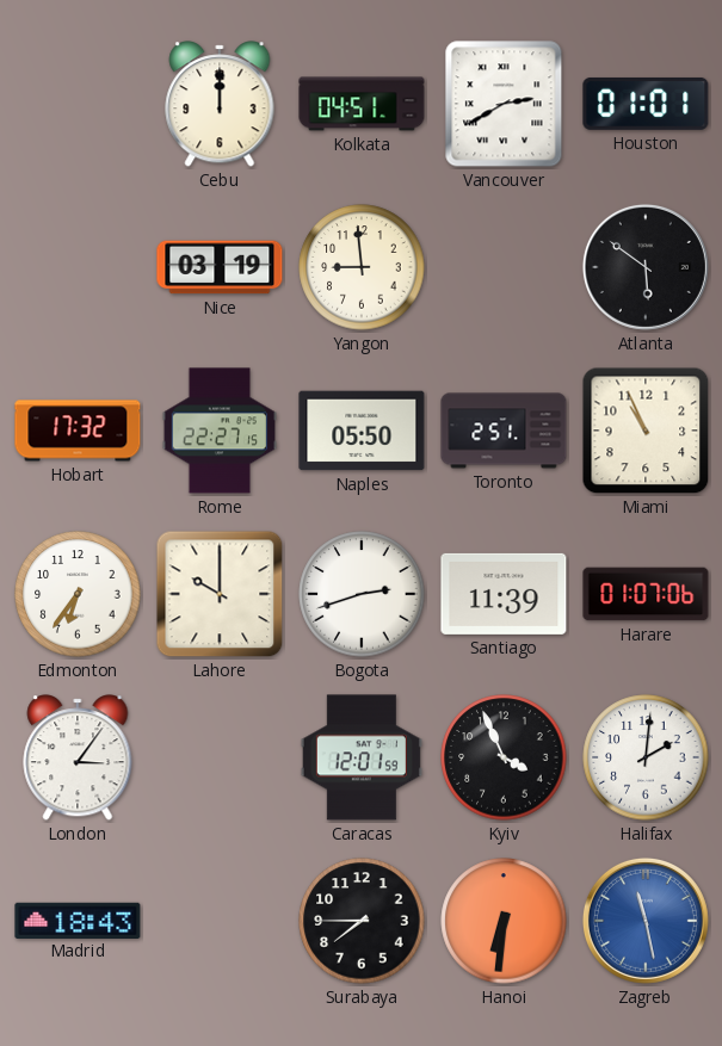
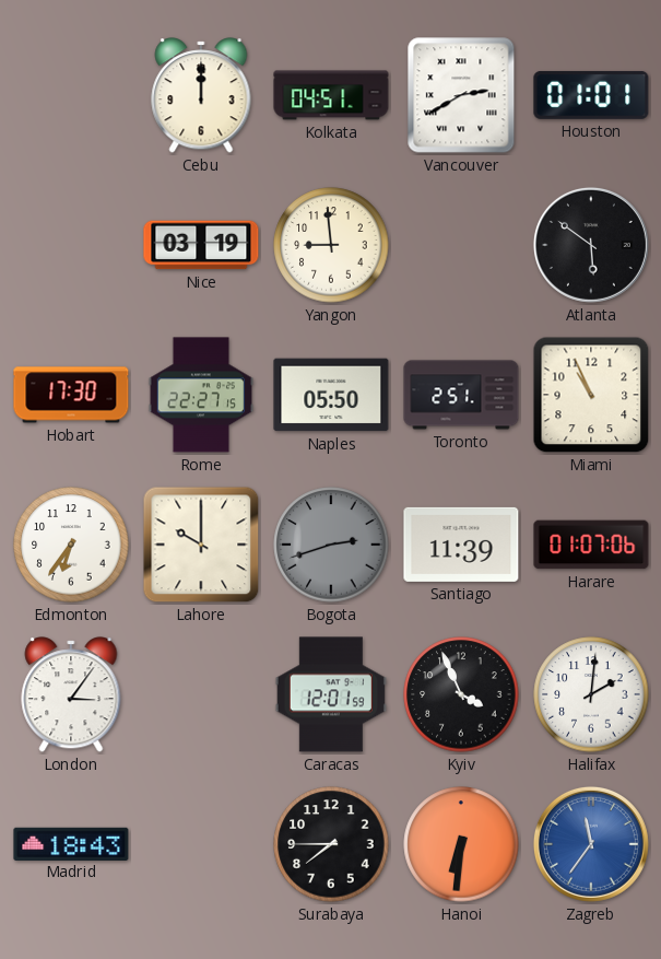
Hobart: 17:32 -> 17:30
Bogota dial: white -> grey
Zagreb: 11:28 -> 11:36
